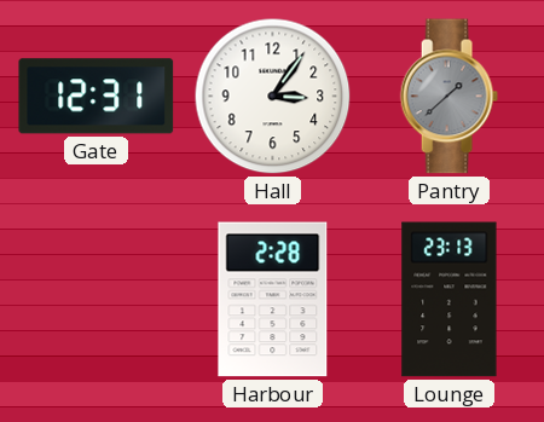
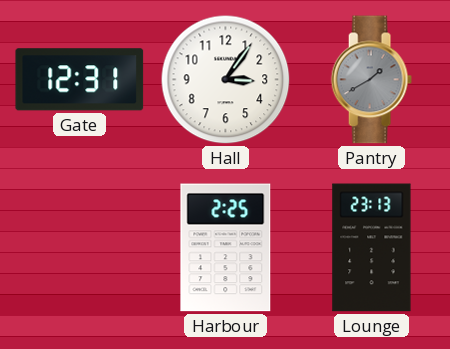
Pantry: 1:38 -> 1:40
Harbour: 2:28 -> 2:25
